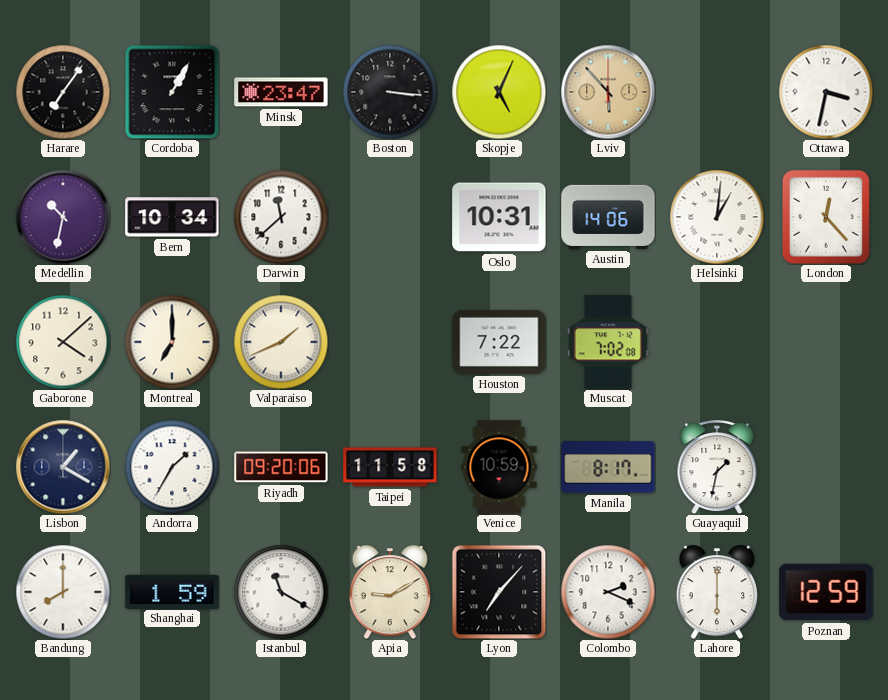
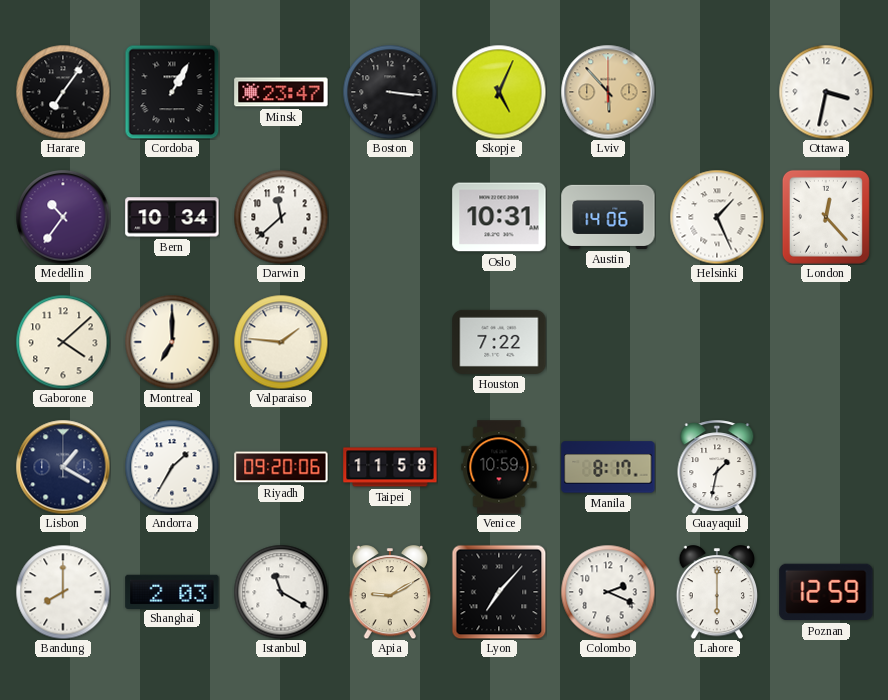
Medellin: 10:32 -> 10:36
Helsinki: 1:01 -> 1:26
Valparaiso: 1:41 -> 1:46
Muscat: 7:02 -> none
Shanghai: 1:59 -> 2:03
